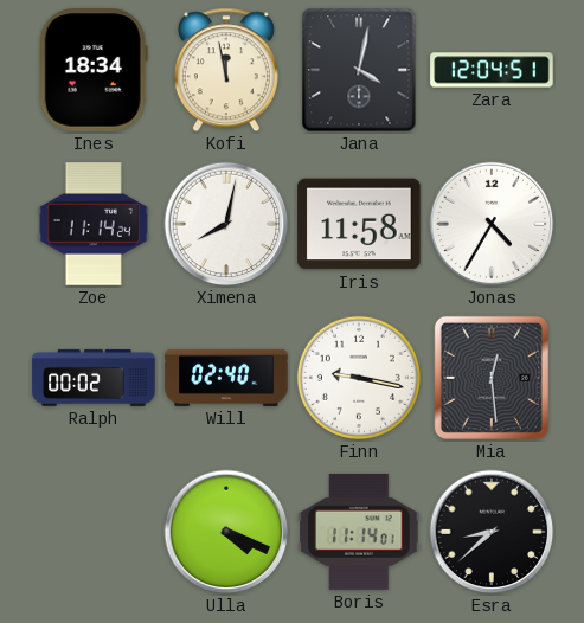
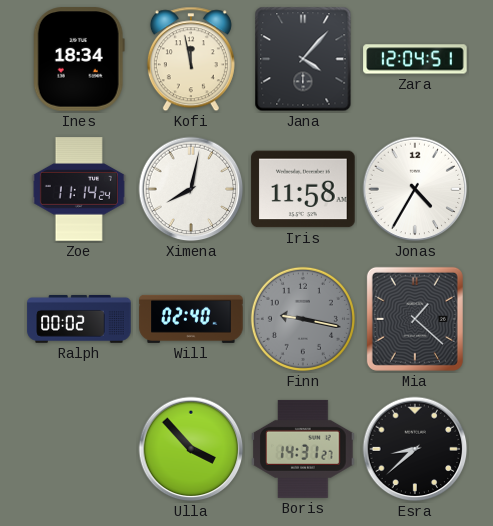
Jana: 4:02 -> 4:07
Finn dial: white -> grey
Mia: 12:29 -> 1:22
Ulla: 4:19 -> 3:53
Boris: 11:14 -> 14:31
